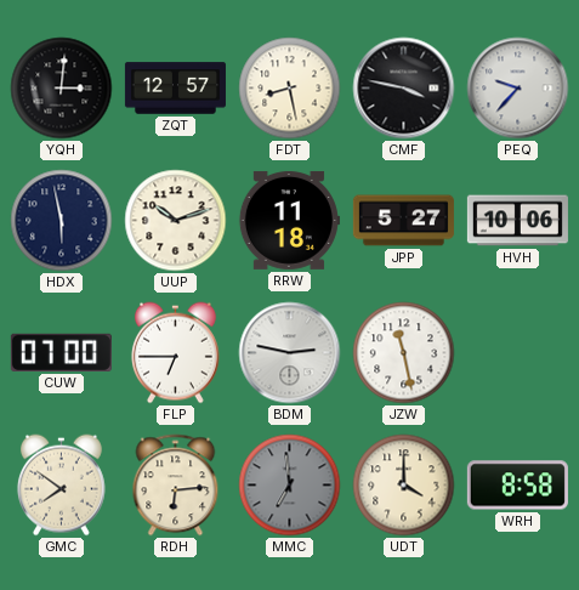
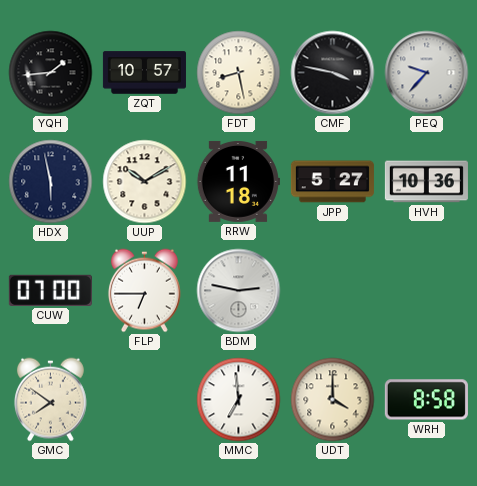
YQH: 3:01 -> 1:44
ZQT: 12:57 -> 10:57
UUP: 10:12 -> 10:10
HVH: 10:06 -> 10:36
JZW: 11:28 -> none
RDH: 6:14 -> none
MMC dial: grey -> white
